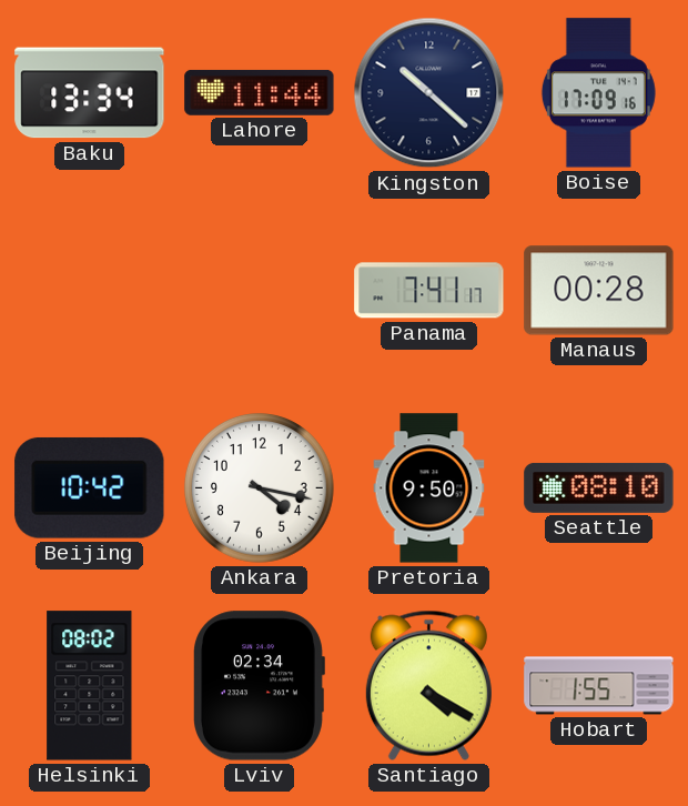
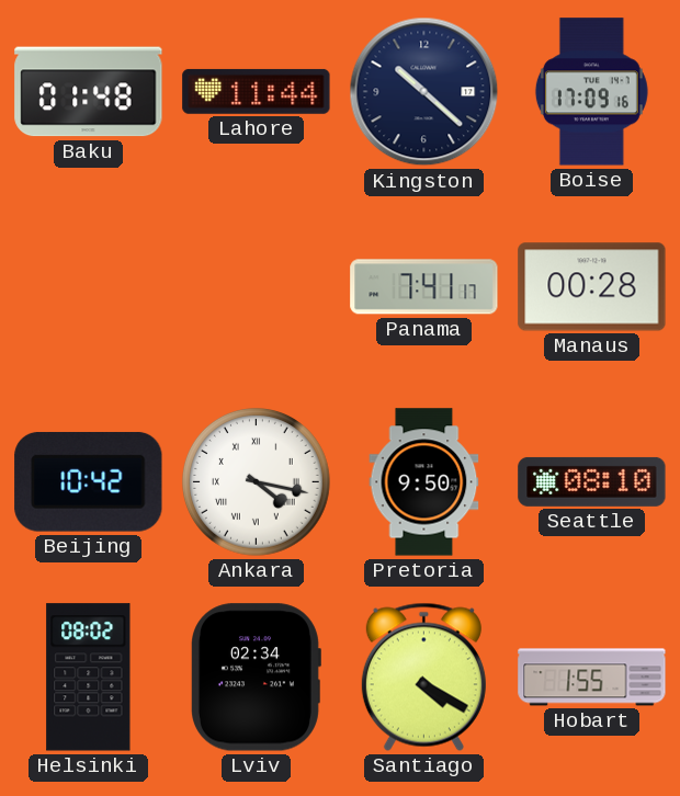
Baku: 13:34 -> 01:48
Ankara numerals: Arabic -> Roman
